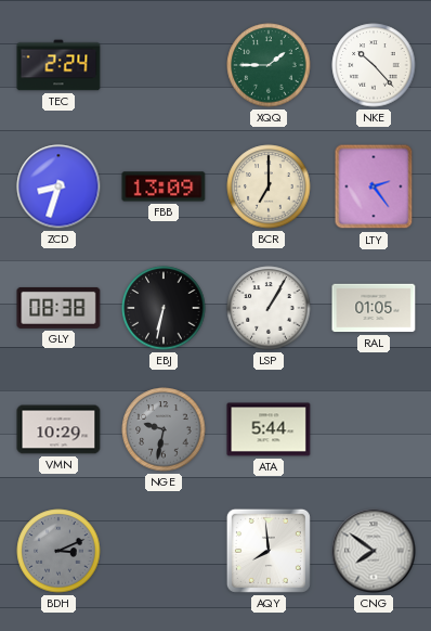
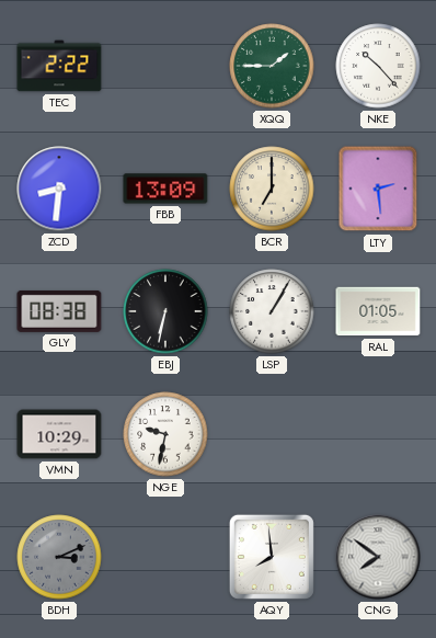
TEC: 2:24 -> 2:22
ZCD: 8:33 -> 8:31
LTY: 2:24 -> 2:29
NGE dial: grey -> white
ATA: 5:44 -> none
